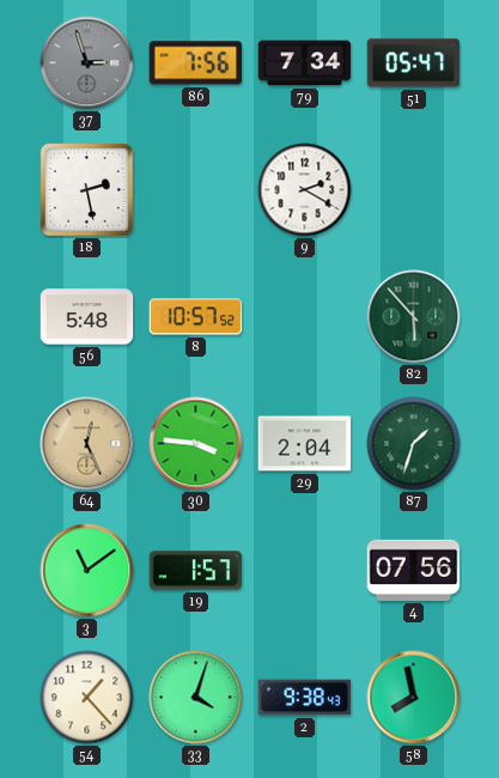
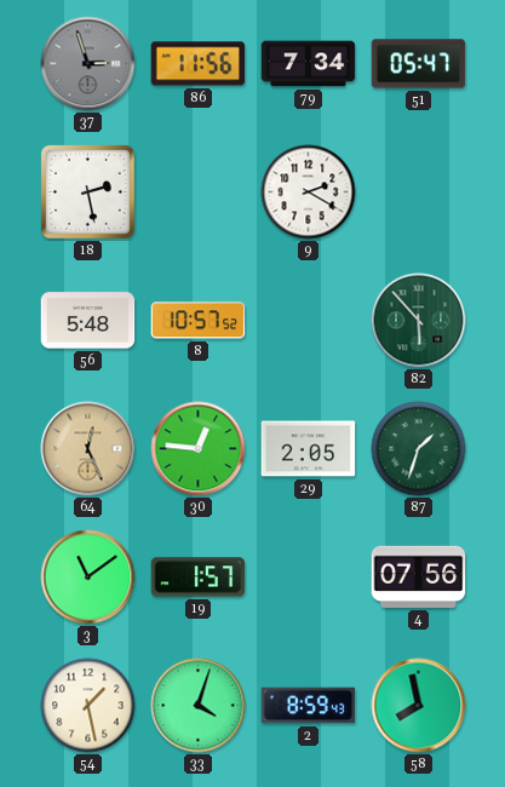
86: 7:56 -> 11:56
30: 3:46 -> 12:46
29: 2:04 -> 2:05
54: 1:23 -> 1:28
2: 9:38 -> 8:59
